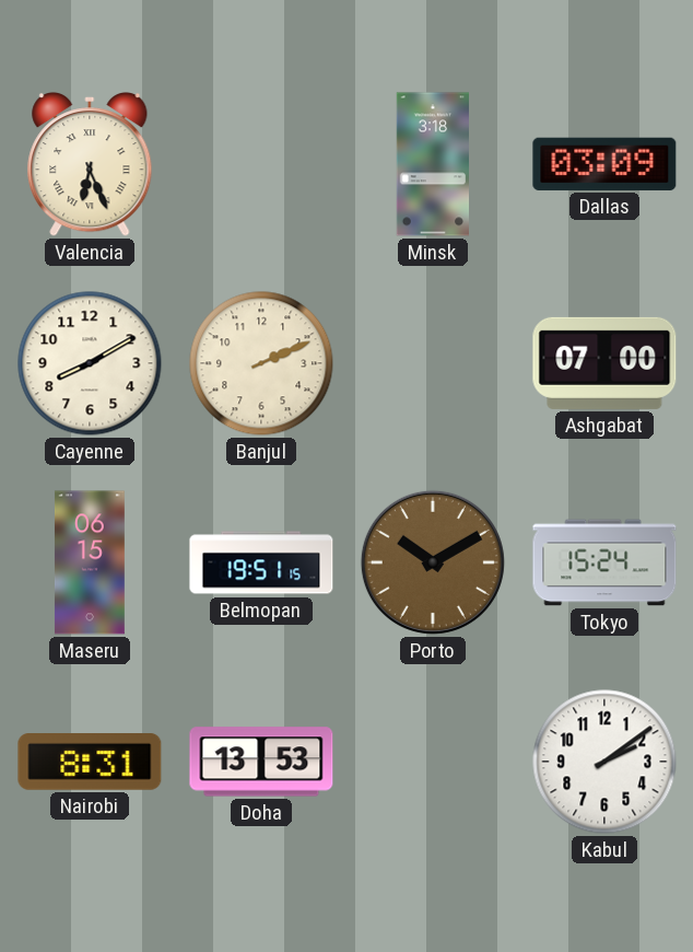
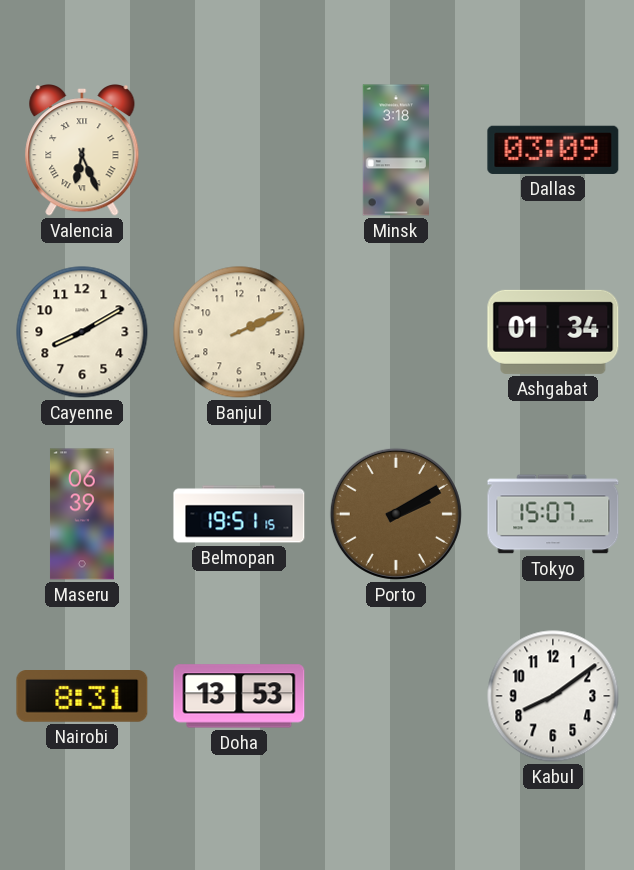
Ashgabat: 07:00 -> 01:34
Maseru: 06:15 -> 06:39
Porto: 10:10 -> 2:10
Tokyo: 15:24 -> 15:07
Kabul: 2:09 -> 8:09
